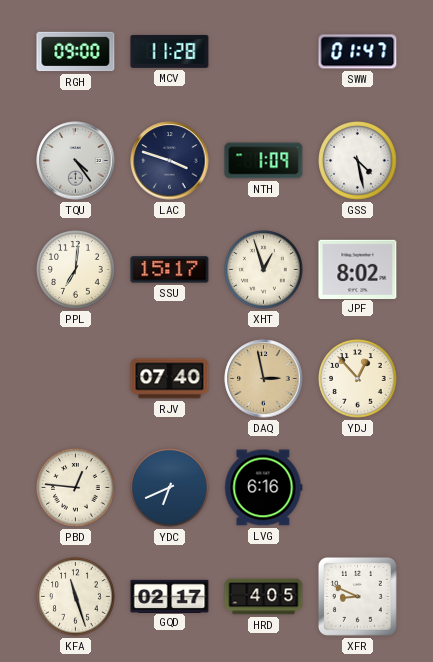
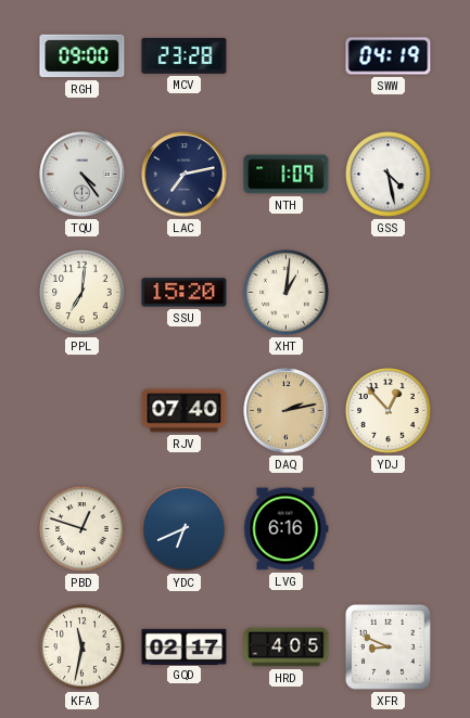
MCV: 11:28 -> 23:28
SWW: 01:47 -> 04:19
LAC: 3:48 -> 7:13
SSU: 15:17 -> 15:20
XHT: 12:57 -> 1:01
JPF: 8:02 -> none
DAQ: 2:58 -> 2:13
PBD: 12:46 -> 12:48
KFA: 11:27 -> 11:32
